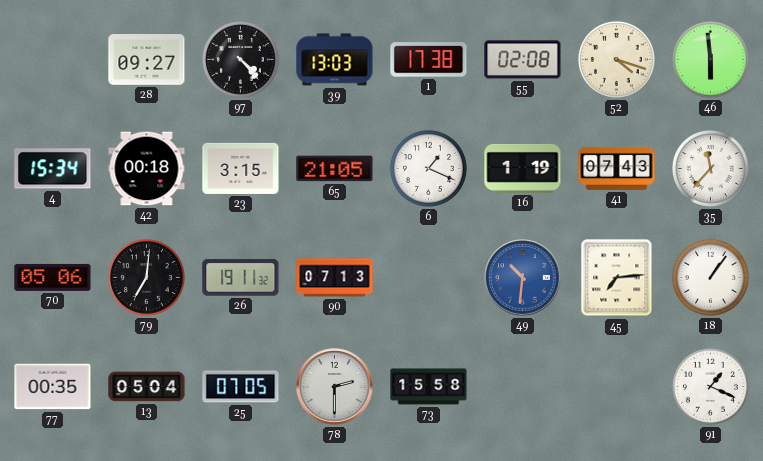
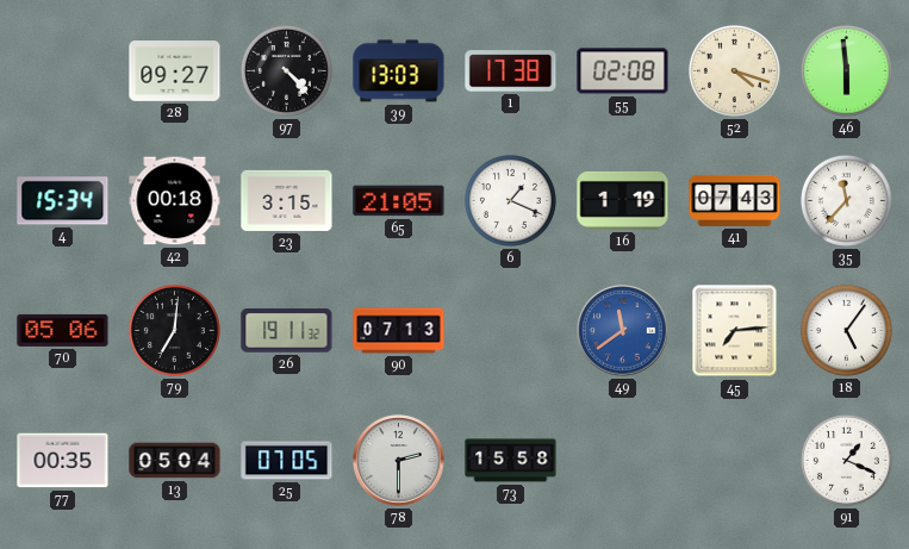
49: 10:31 -> 11:39
18: 1:06 -> 5:06
